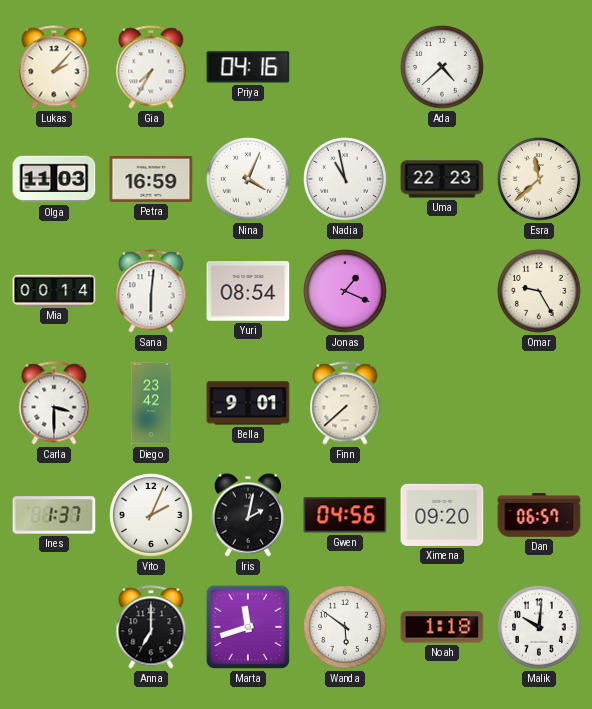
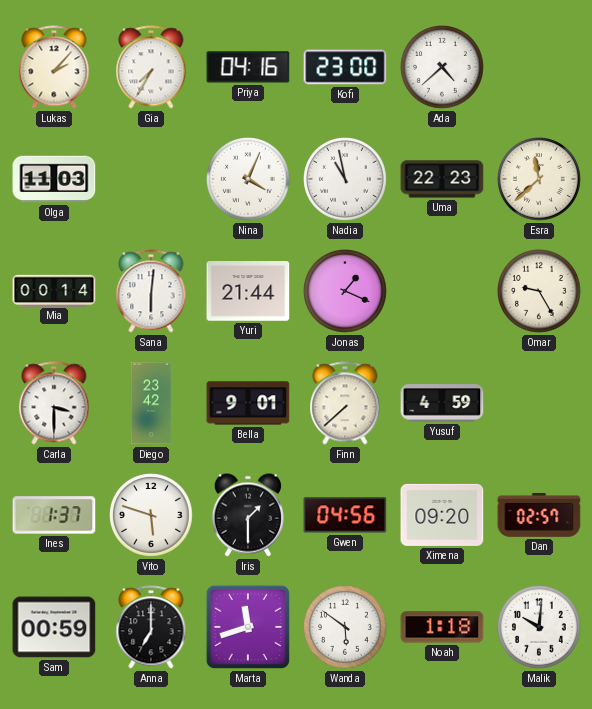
Kofi: none -> 23:00
Petra: 16:59 -> none
Yuri: 08:54 -> 21:44
Yusuf: none -> 4:59
Vito: 2:04 -> 5:48
Iris: 2:02 -> 1:30
Dan: 06:57 -> 02:57
Sam: none -> 00:59
